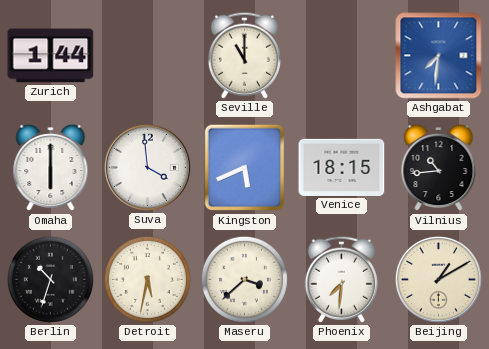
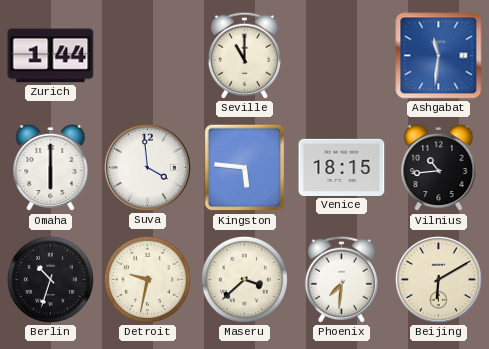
Ashgabat: 7:31 -> 11:31
Kingston: 5:41 -> 5:46
Detroit: 5:32 -> 9:32
Beijing: 1:10 -> 6:10
